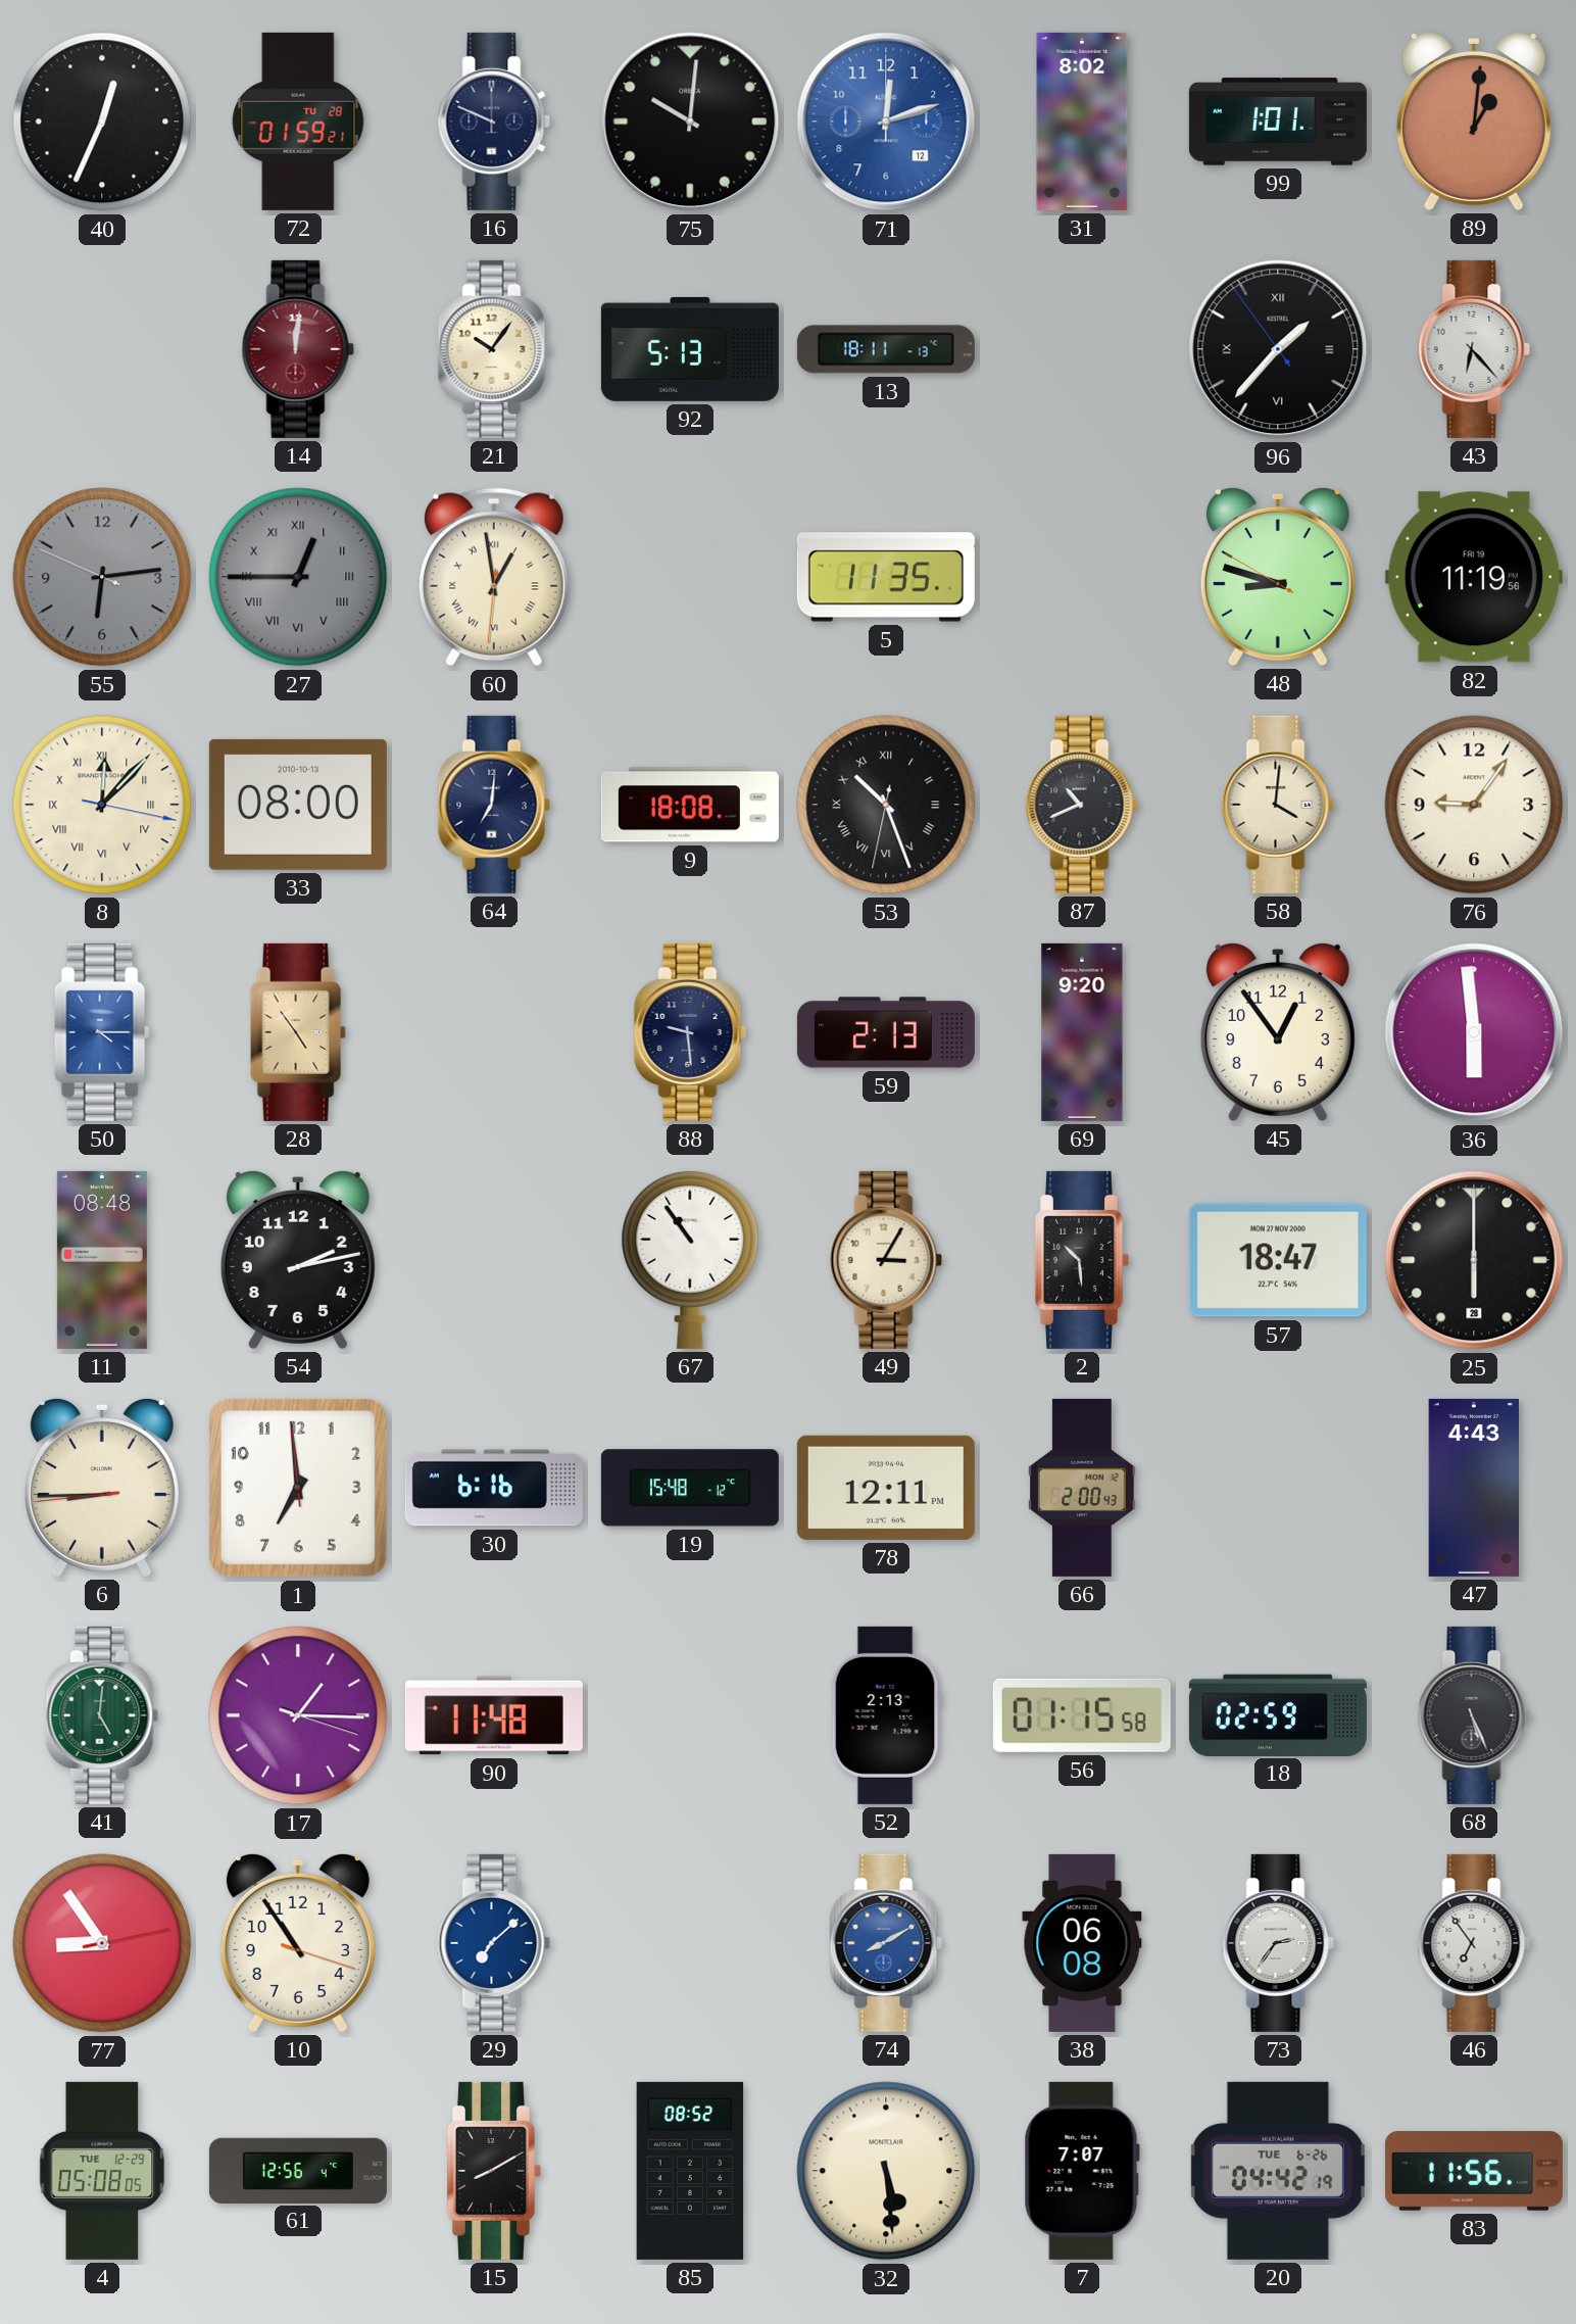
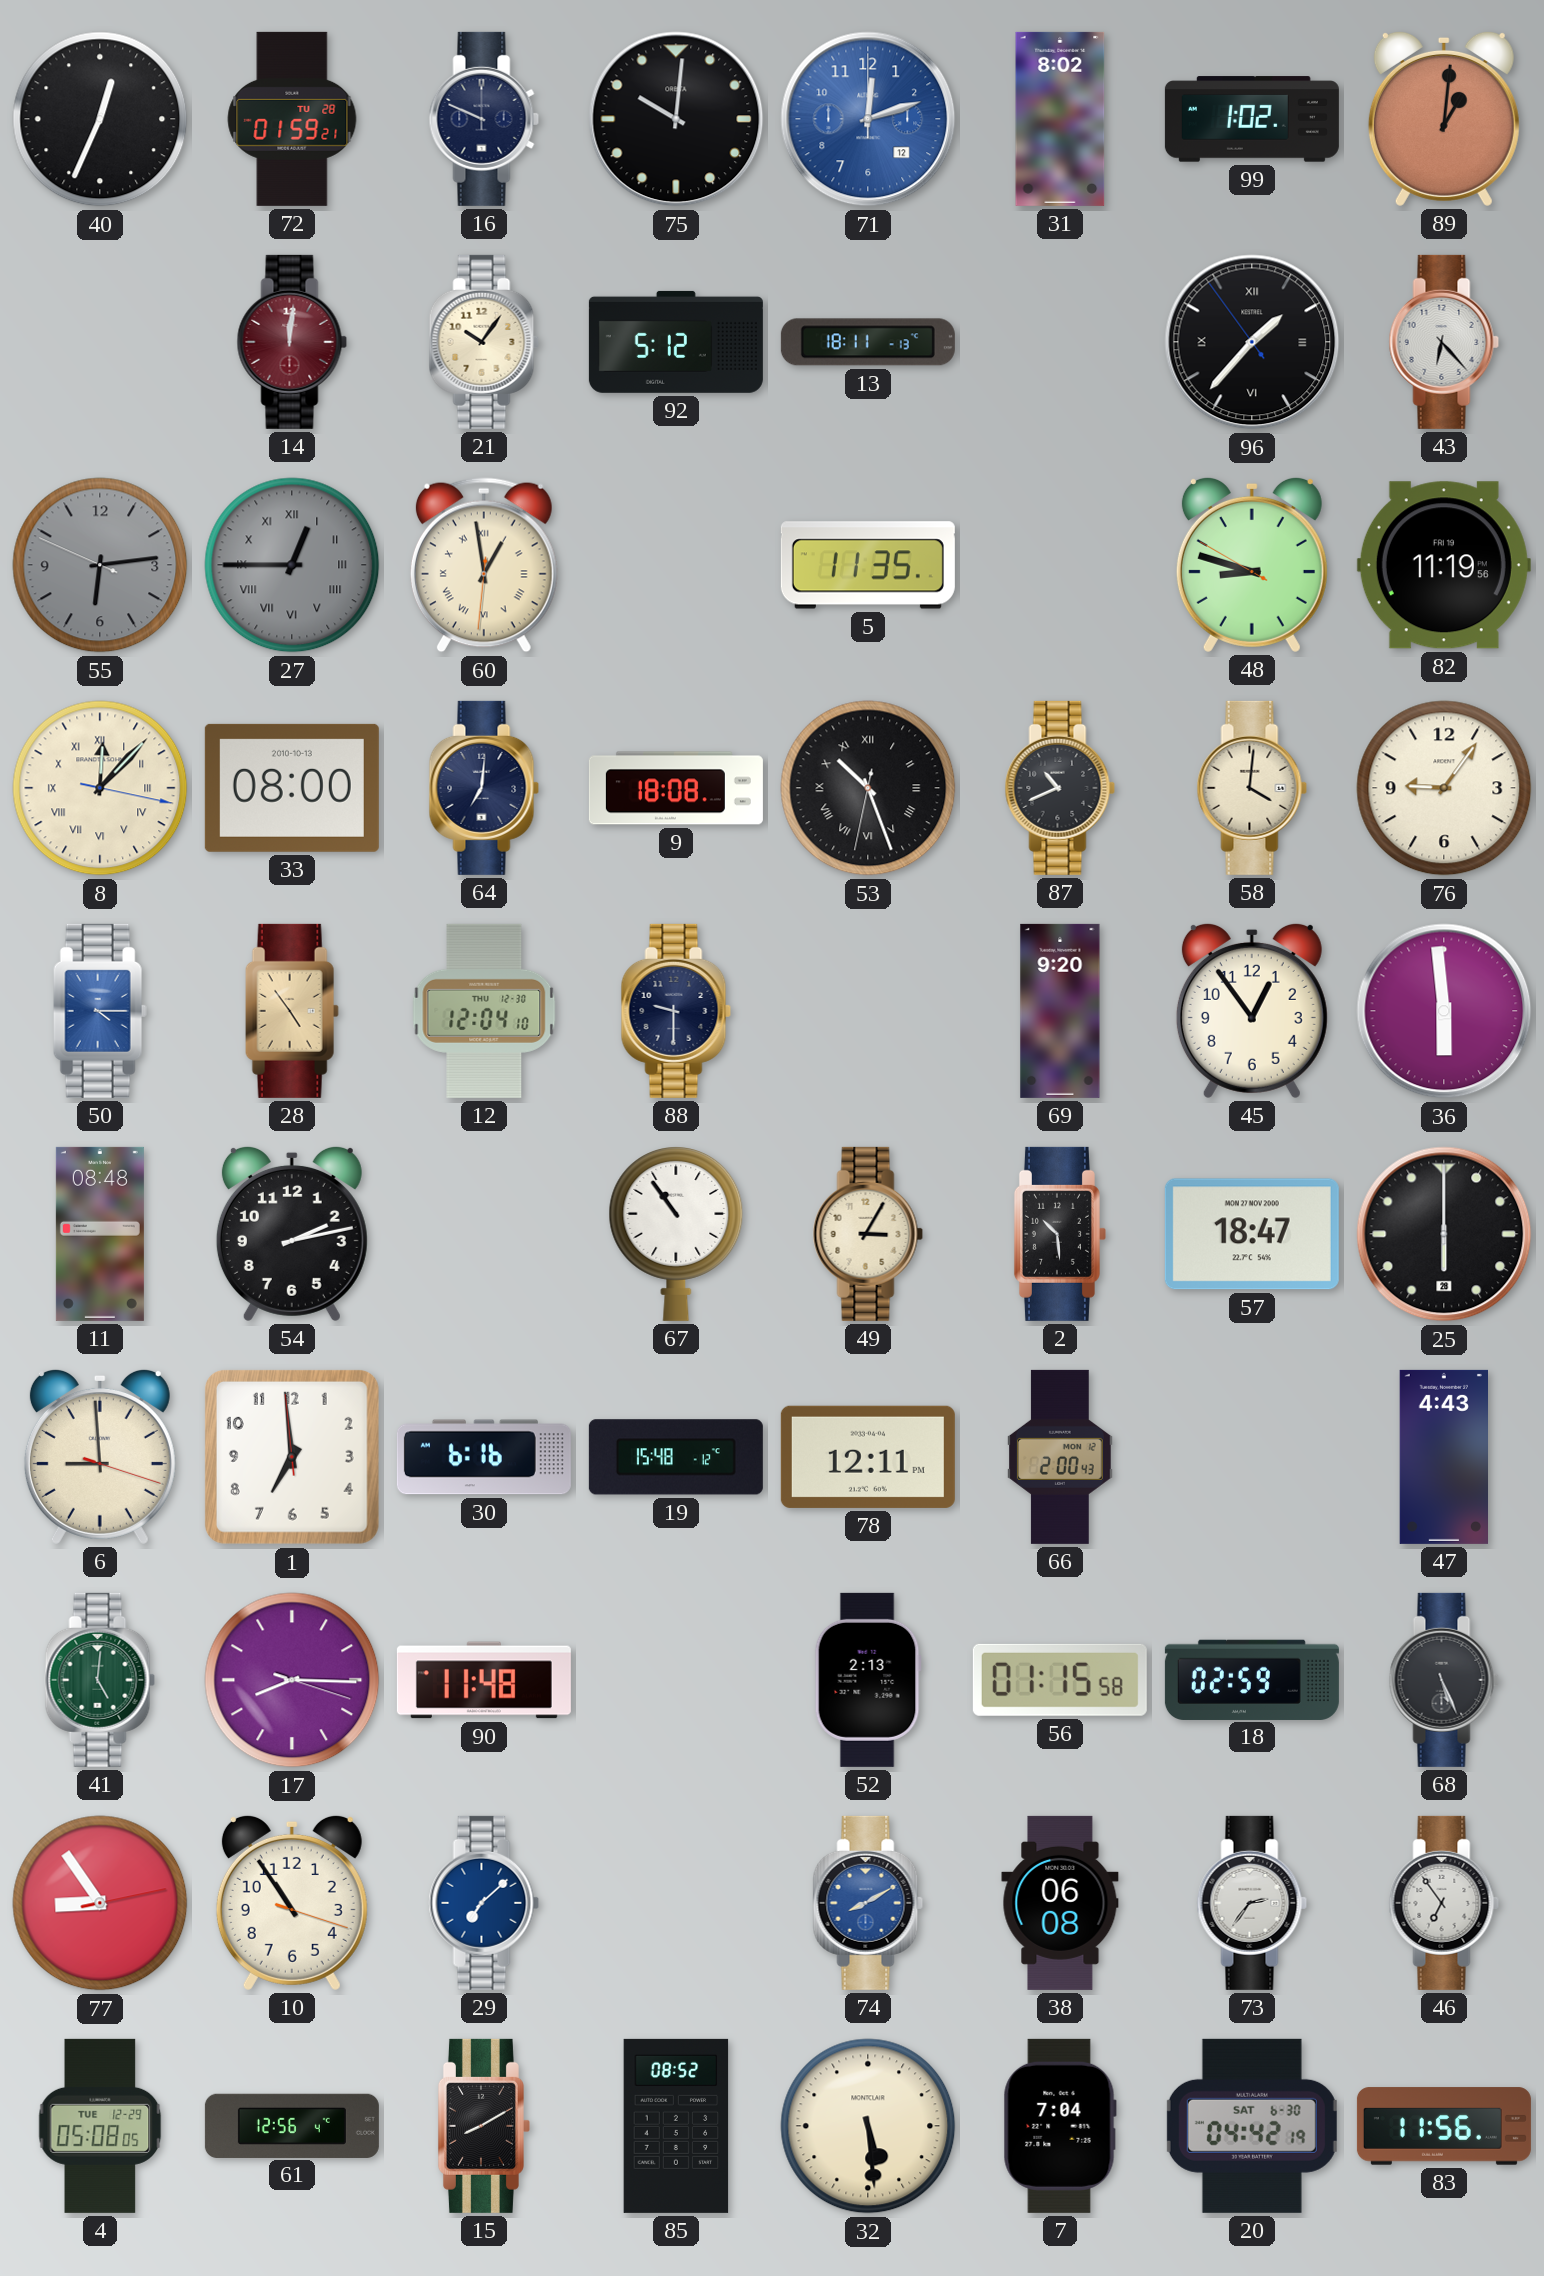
99: 1:01 -> 1:02
92: 5:13 -> 5:12
12: none -> 12:04
88: 9:29 -> 9:30
59: 2:13 -> none
6: 8:44 -> 8:59
17: 1:15 -> 8:15
7: 7:07 -> 7:04
20 date: TUE 6-26 -> SAT 6-30
